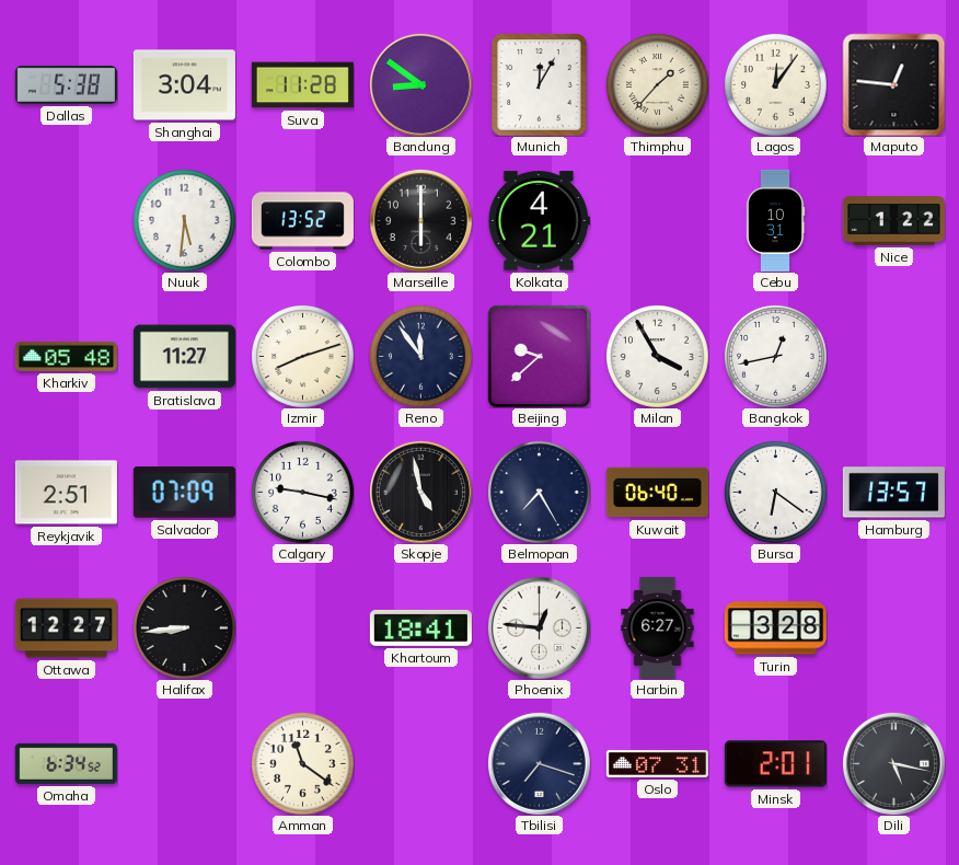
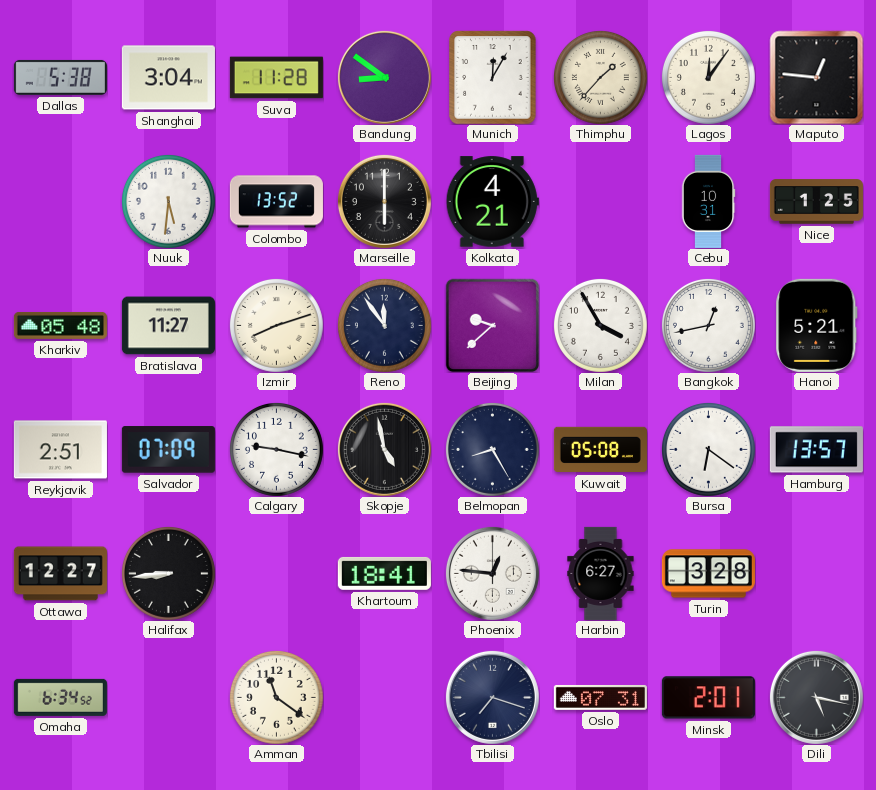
Nice: 1:22 -> 1:25
Hanoi: none -> 5:21
Belmopan: 7:25 -> 8:25
Kuwait: 06:40 -> 05:08
